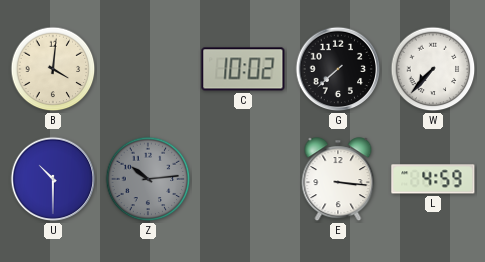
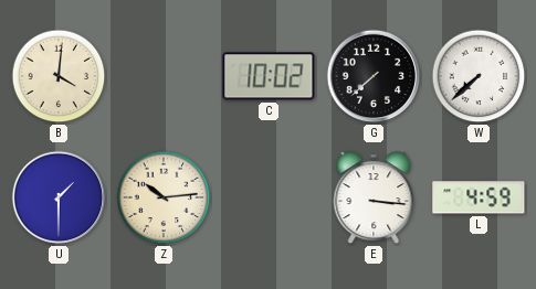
W: 7:37 -> 7:38
U: 10:30 -> 1:30
Z dial: grey -> cream
